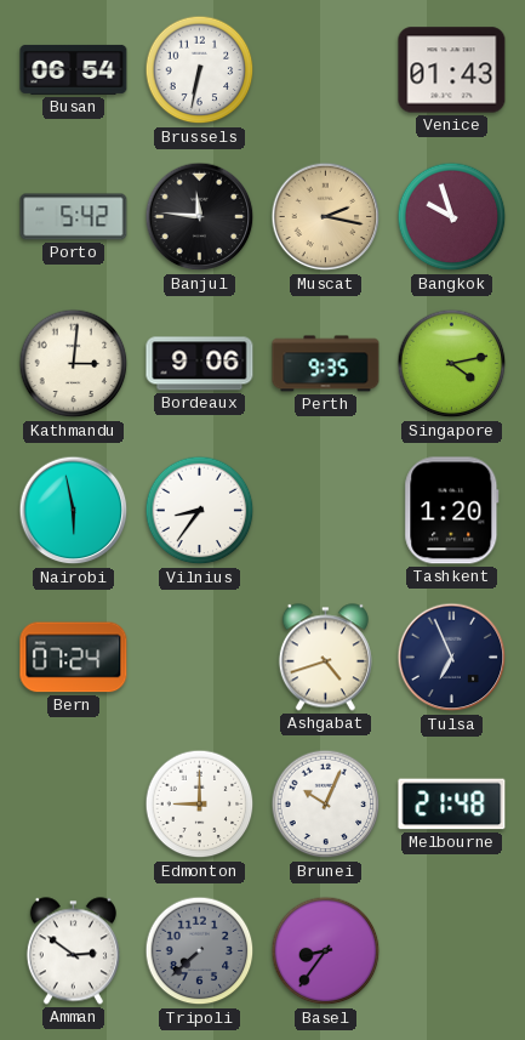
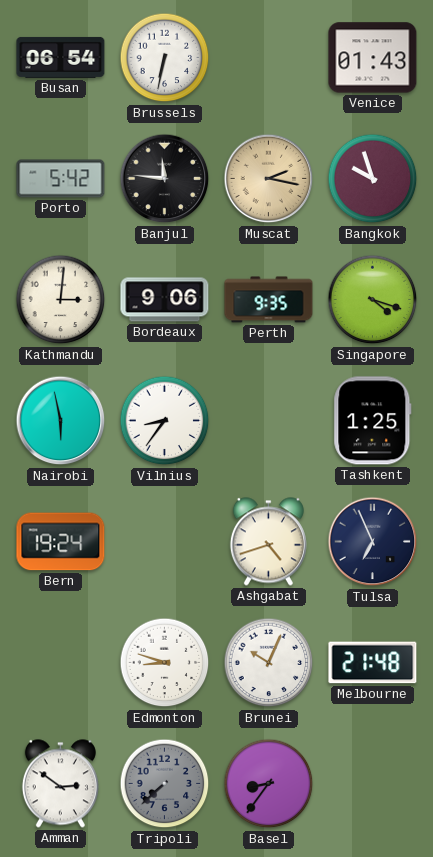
Singapore: 4:13 -> 4:18
Tashkent: 1:20 -> 1:25
Bern: 07:24 -> 19:24
Edmonton: 9:00 -> 8:48
